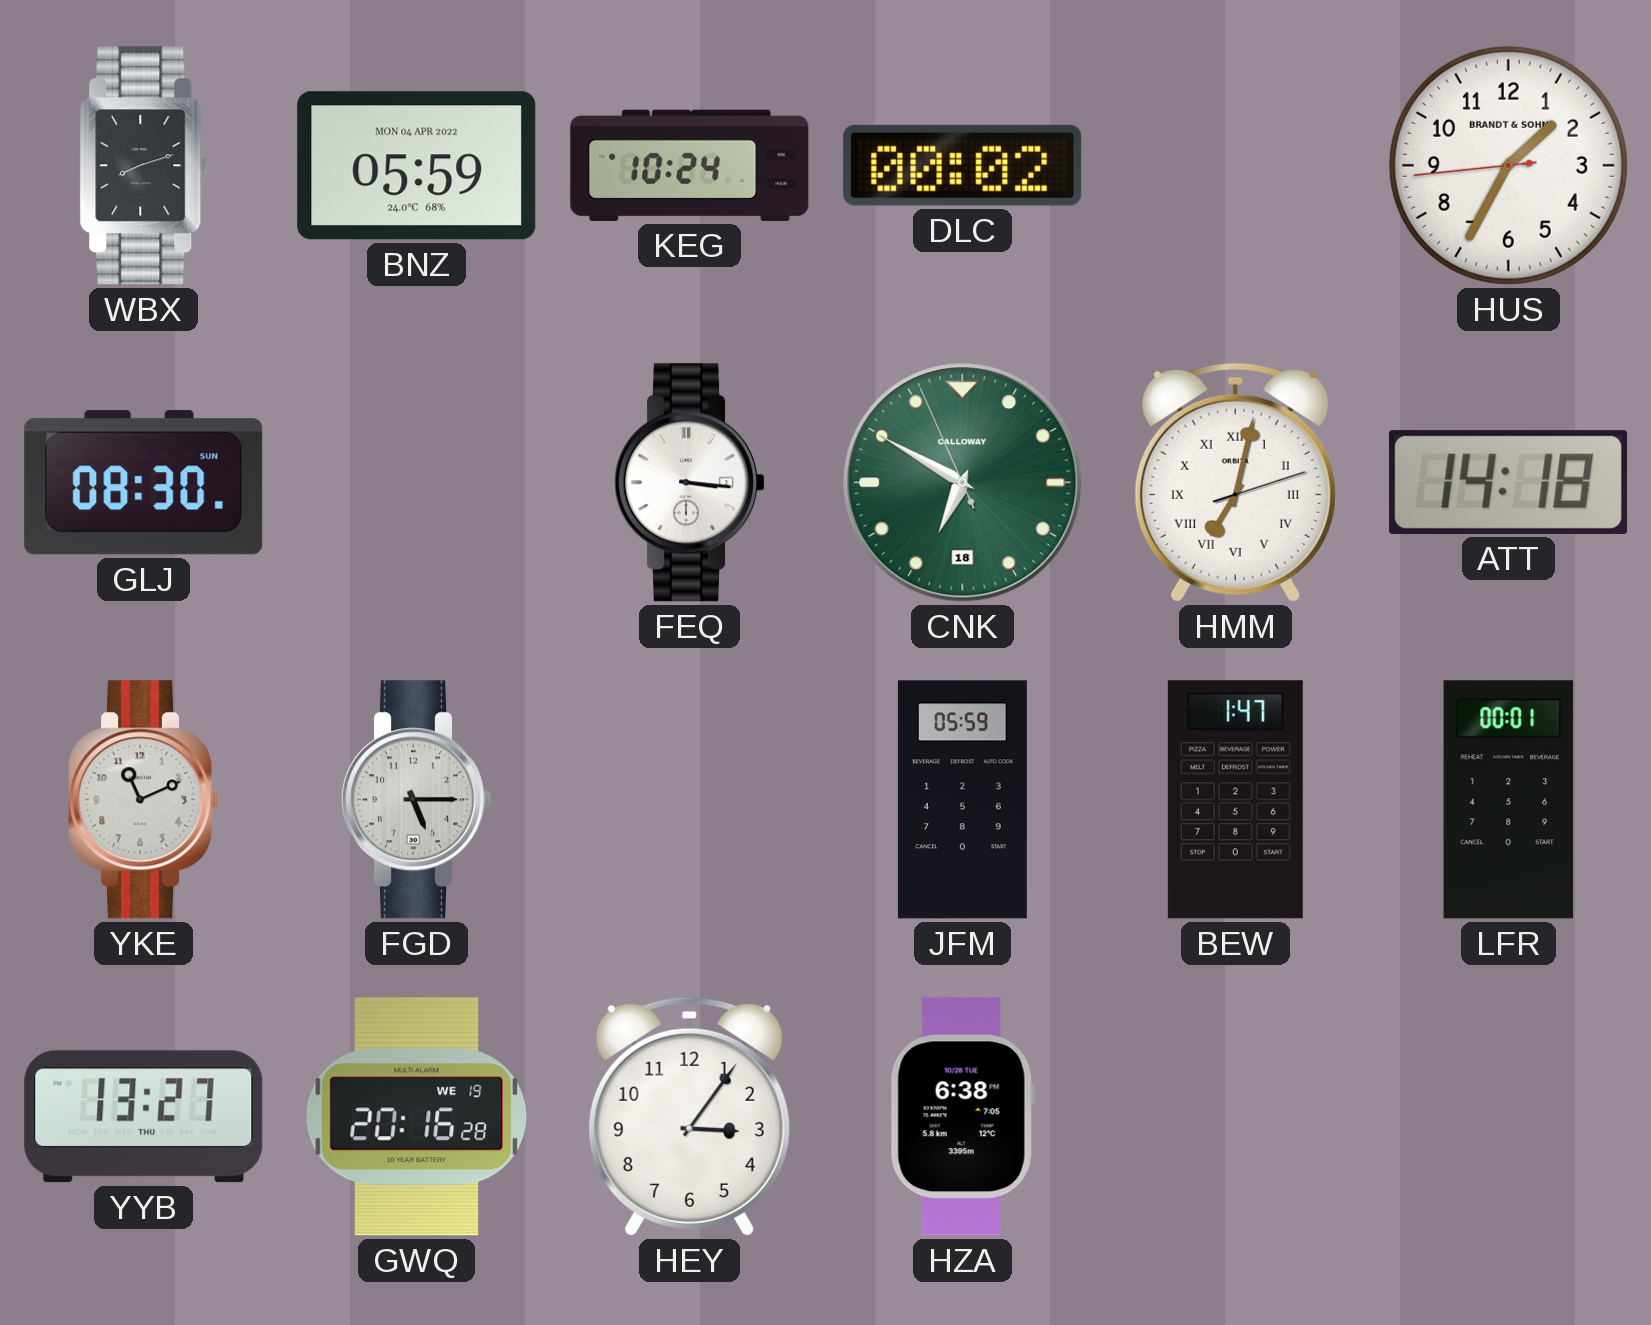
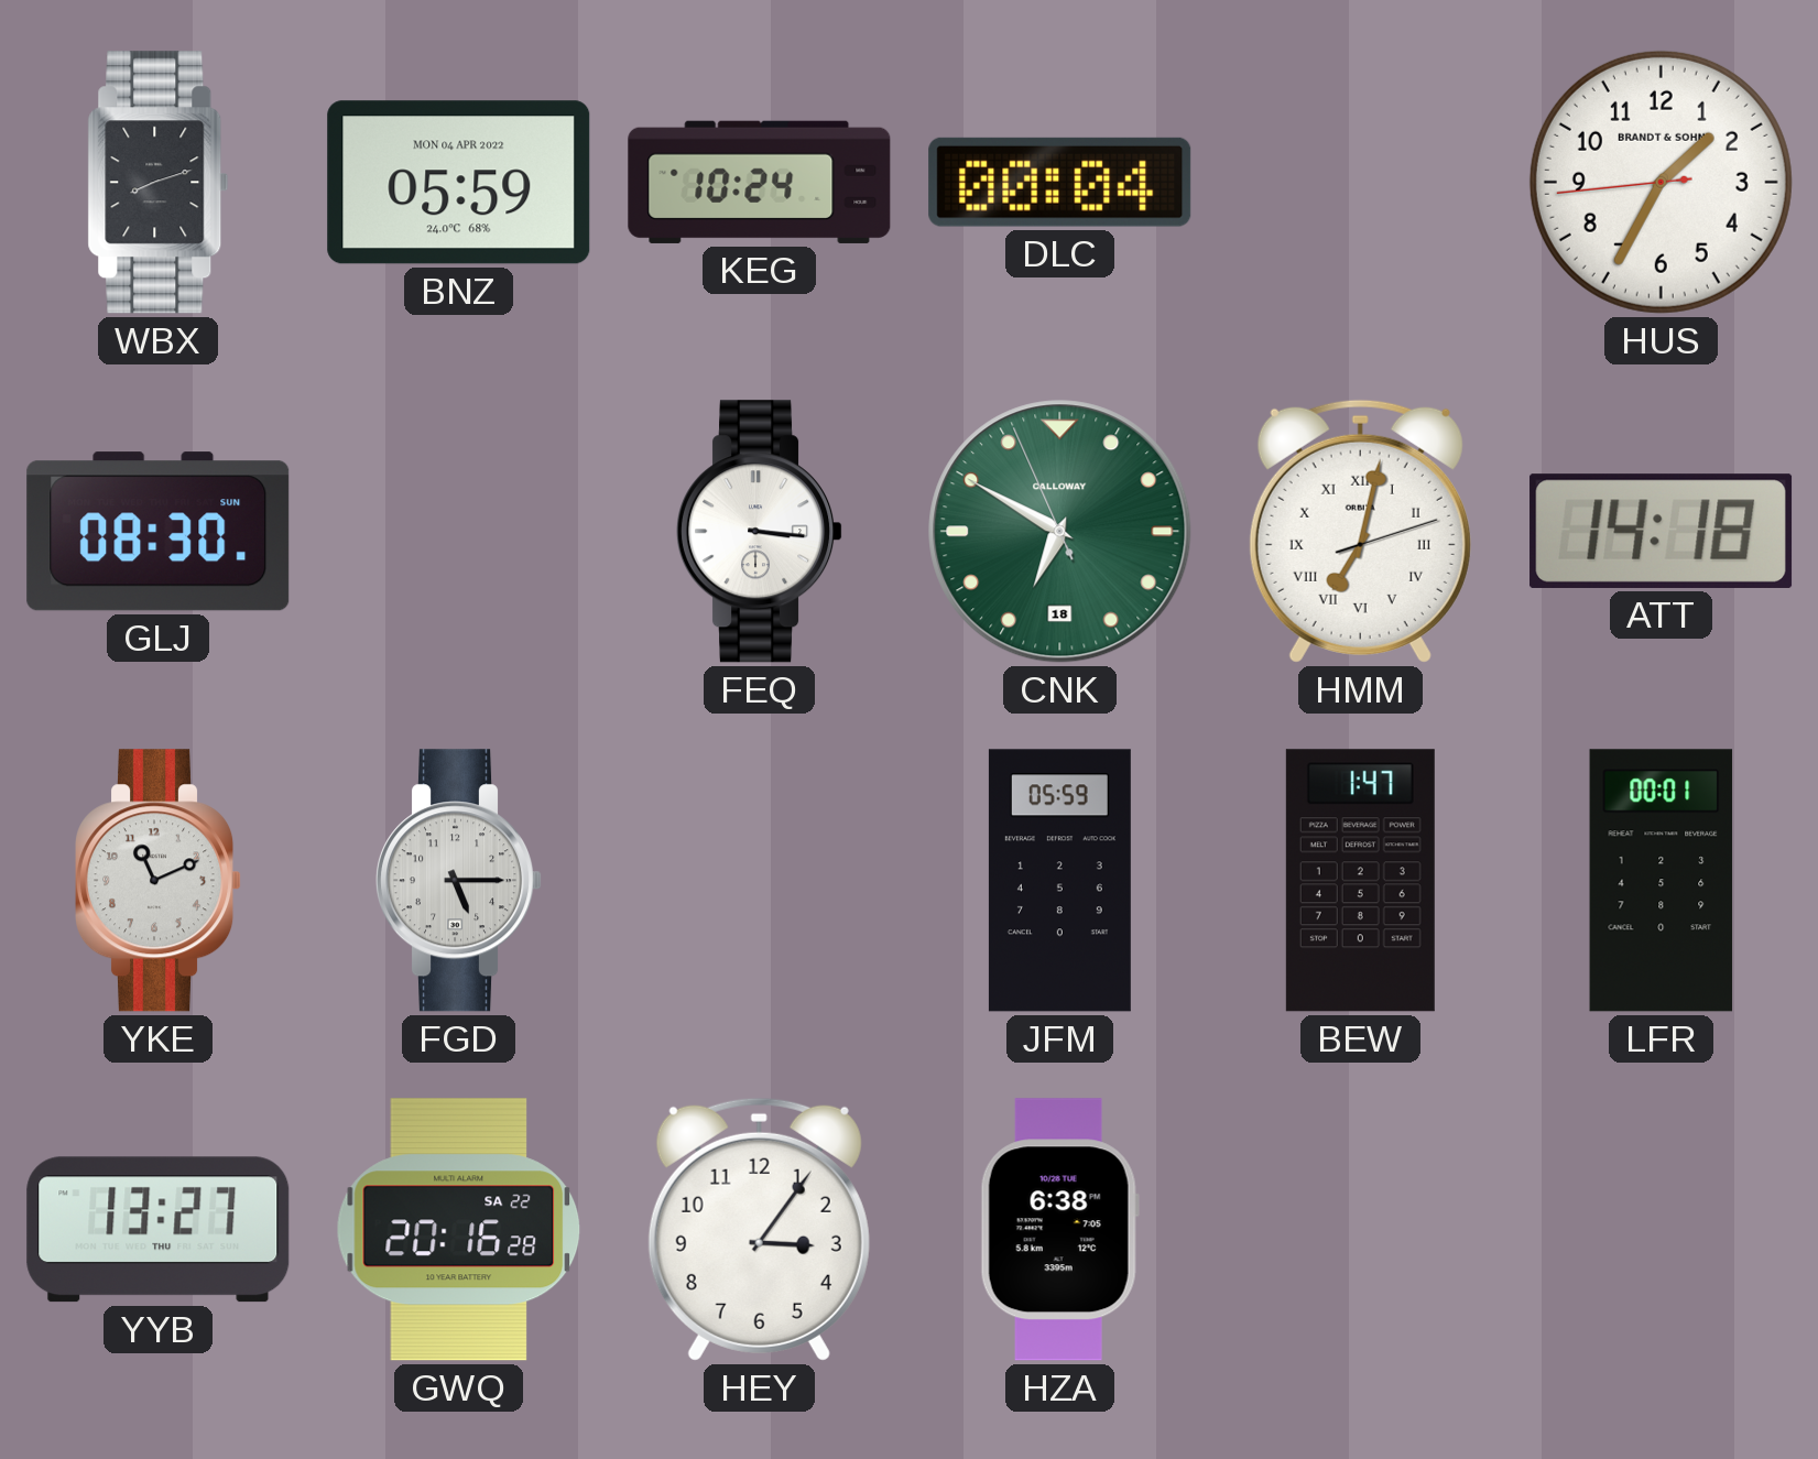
DLC: 00:02 -> 00:04
GWQ date: WE 19 -> SA 22
